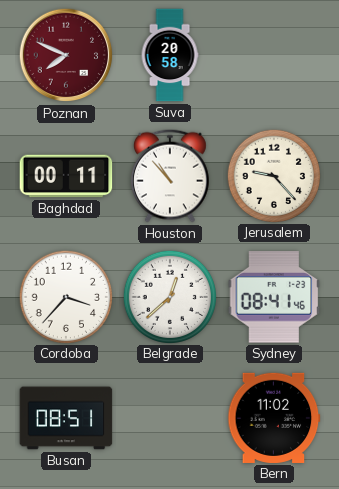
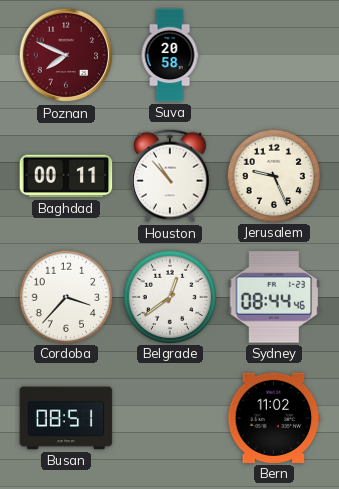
Jerusalem: 9:23 -> 9:26
Belgrade: 12:38 -> 12:39
Sydney: 08:41 -> 08:44
